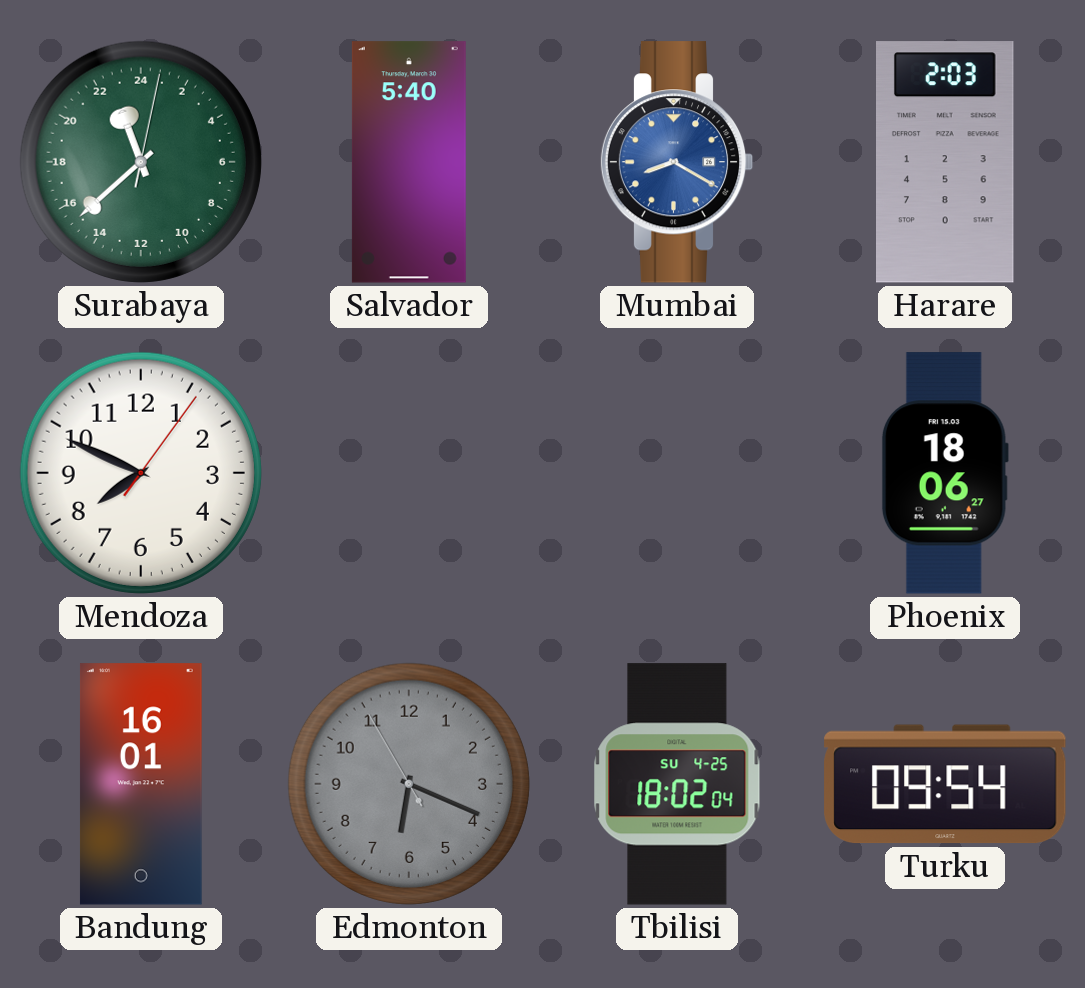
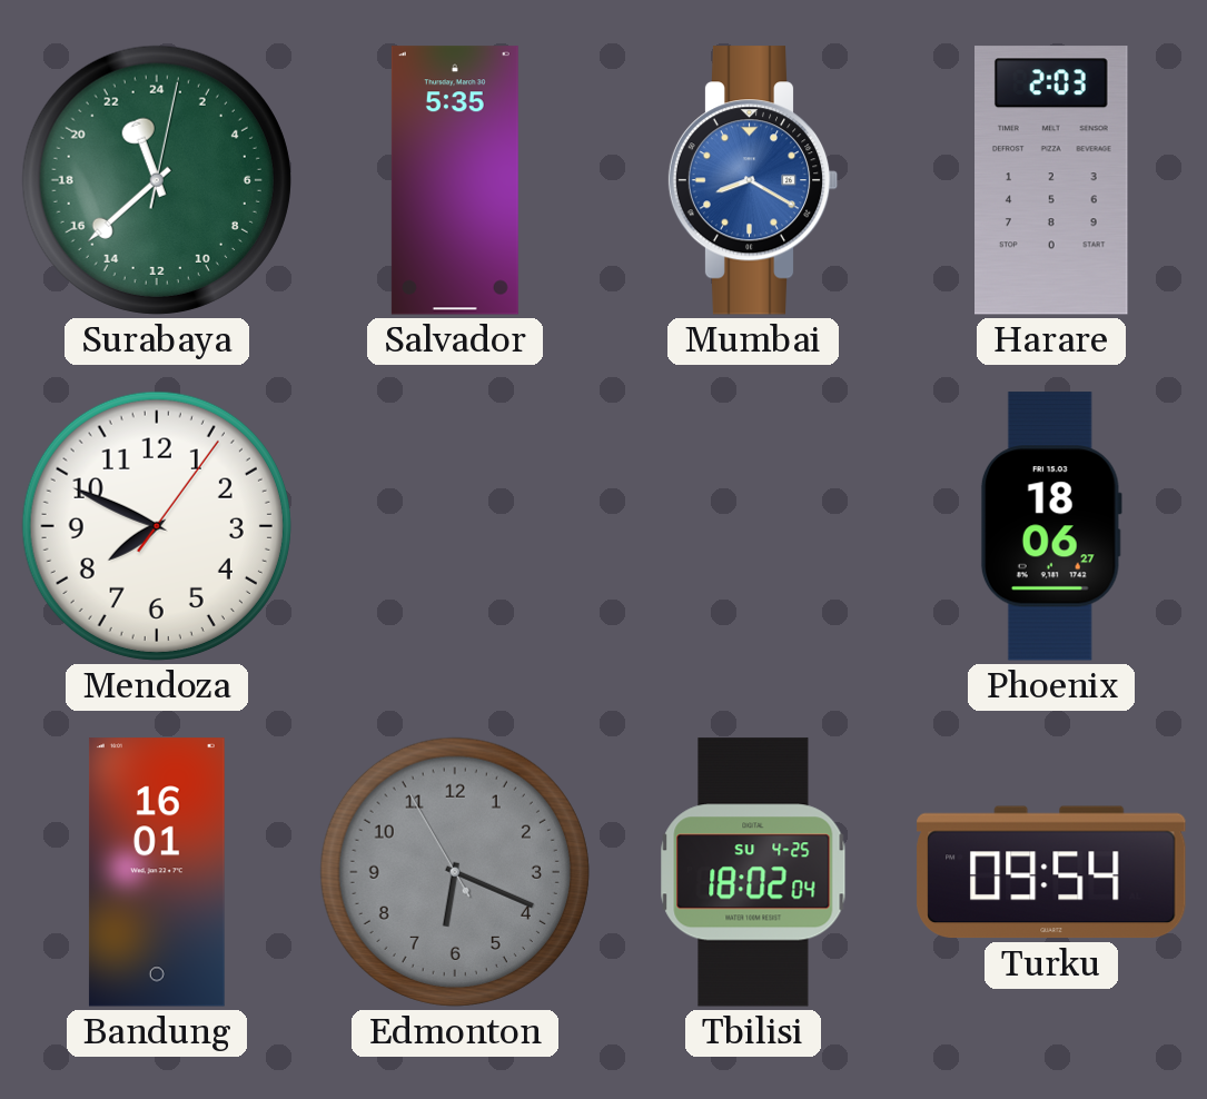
Salvador: 5:40 -> 5:35
